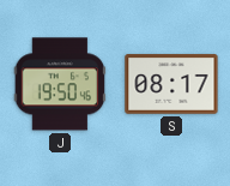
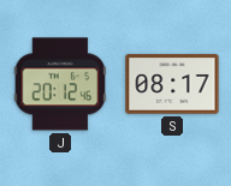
J: 19:50 -> 20:12
